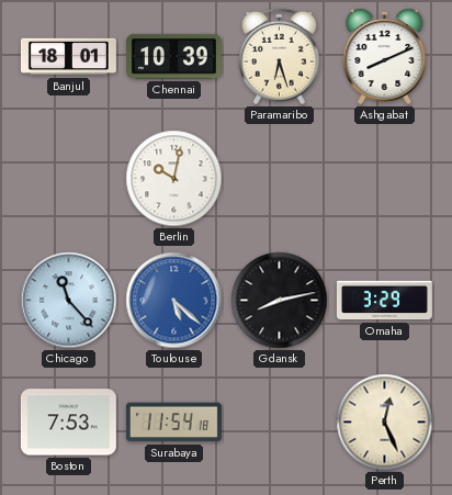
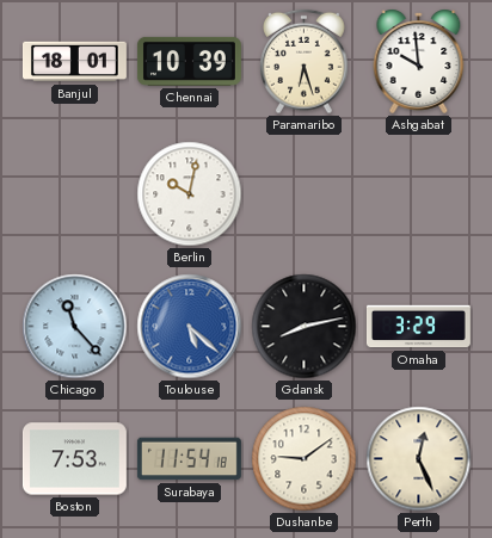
Ashgabat: 8:11 -> 9:59
Dushanbe: none -> 9:09
